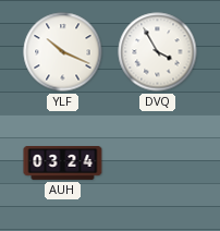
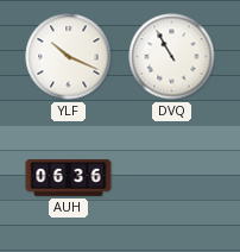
DVQ: 3:55 -> 10:55
AUH: 03:24 -> 06:36
